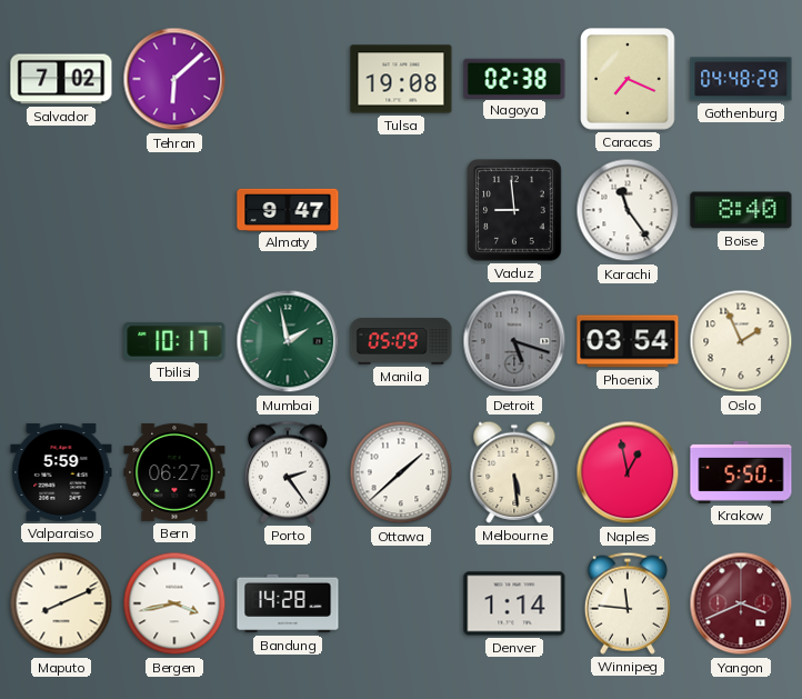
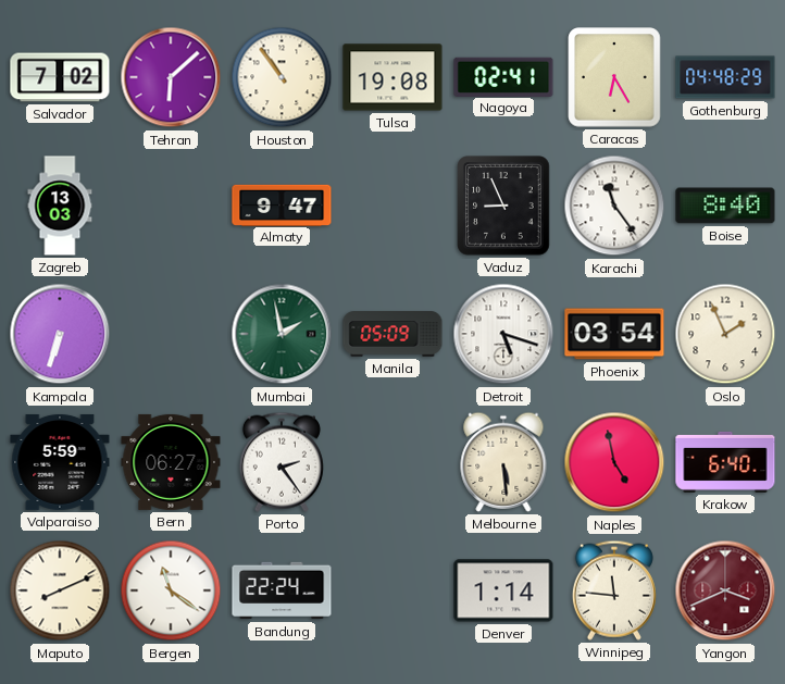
Houston: none -> 10:54
Nagoya: 02:38 -> 02:41
Caracas: 7:19 -> 6:25
Zagreb: none -> 13:03
Vaduz: 8:59 -> 8:56
Kampala: none -> 6:33
Tbilisi: 10:17 -> none
Detroit dial: grey -> white
Ottawa: 1:38 -> none
Naples: 12:58 -> 4:58
Krakow: 5:50 -> 6:40
Bergen: 3:43 -> 11:21
Bandung: 14:28 -> 22:24
